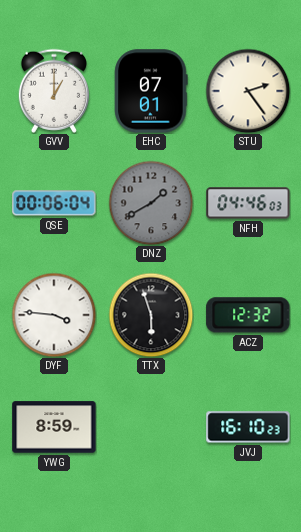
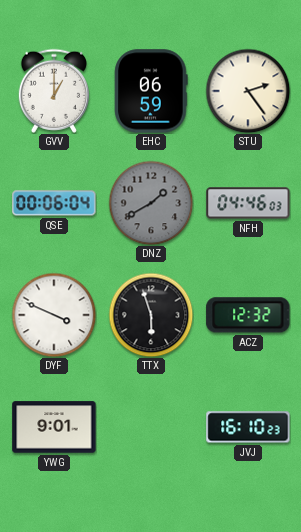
EHC: 07:01 -> 06:59
DYF: 3:46 -> 3:49
YWG: 8:59 -> 9:01
